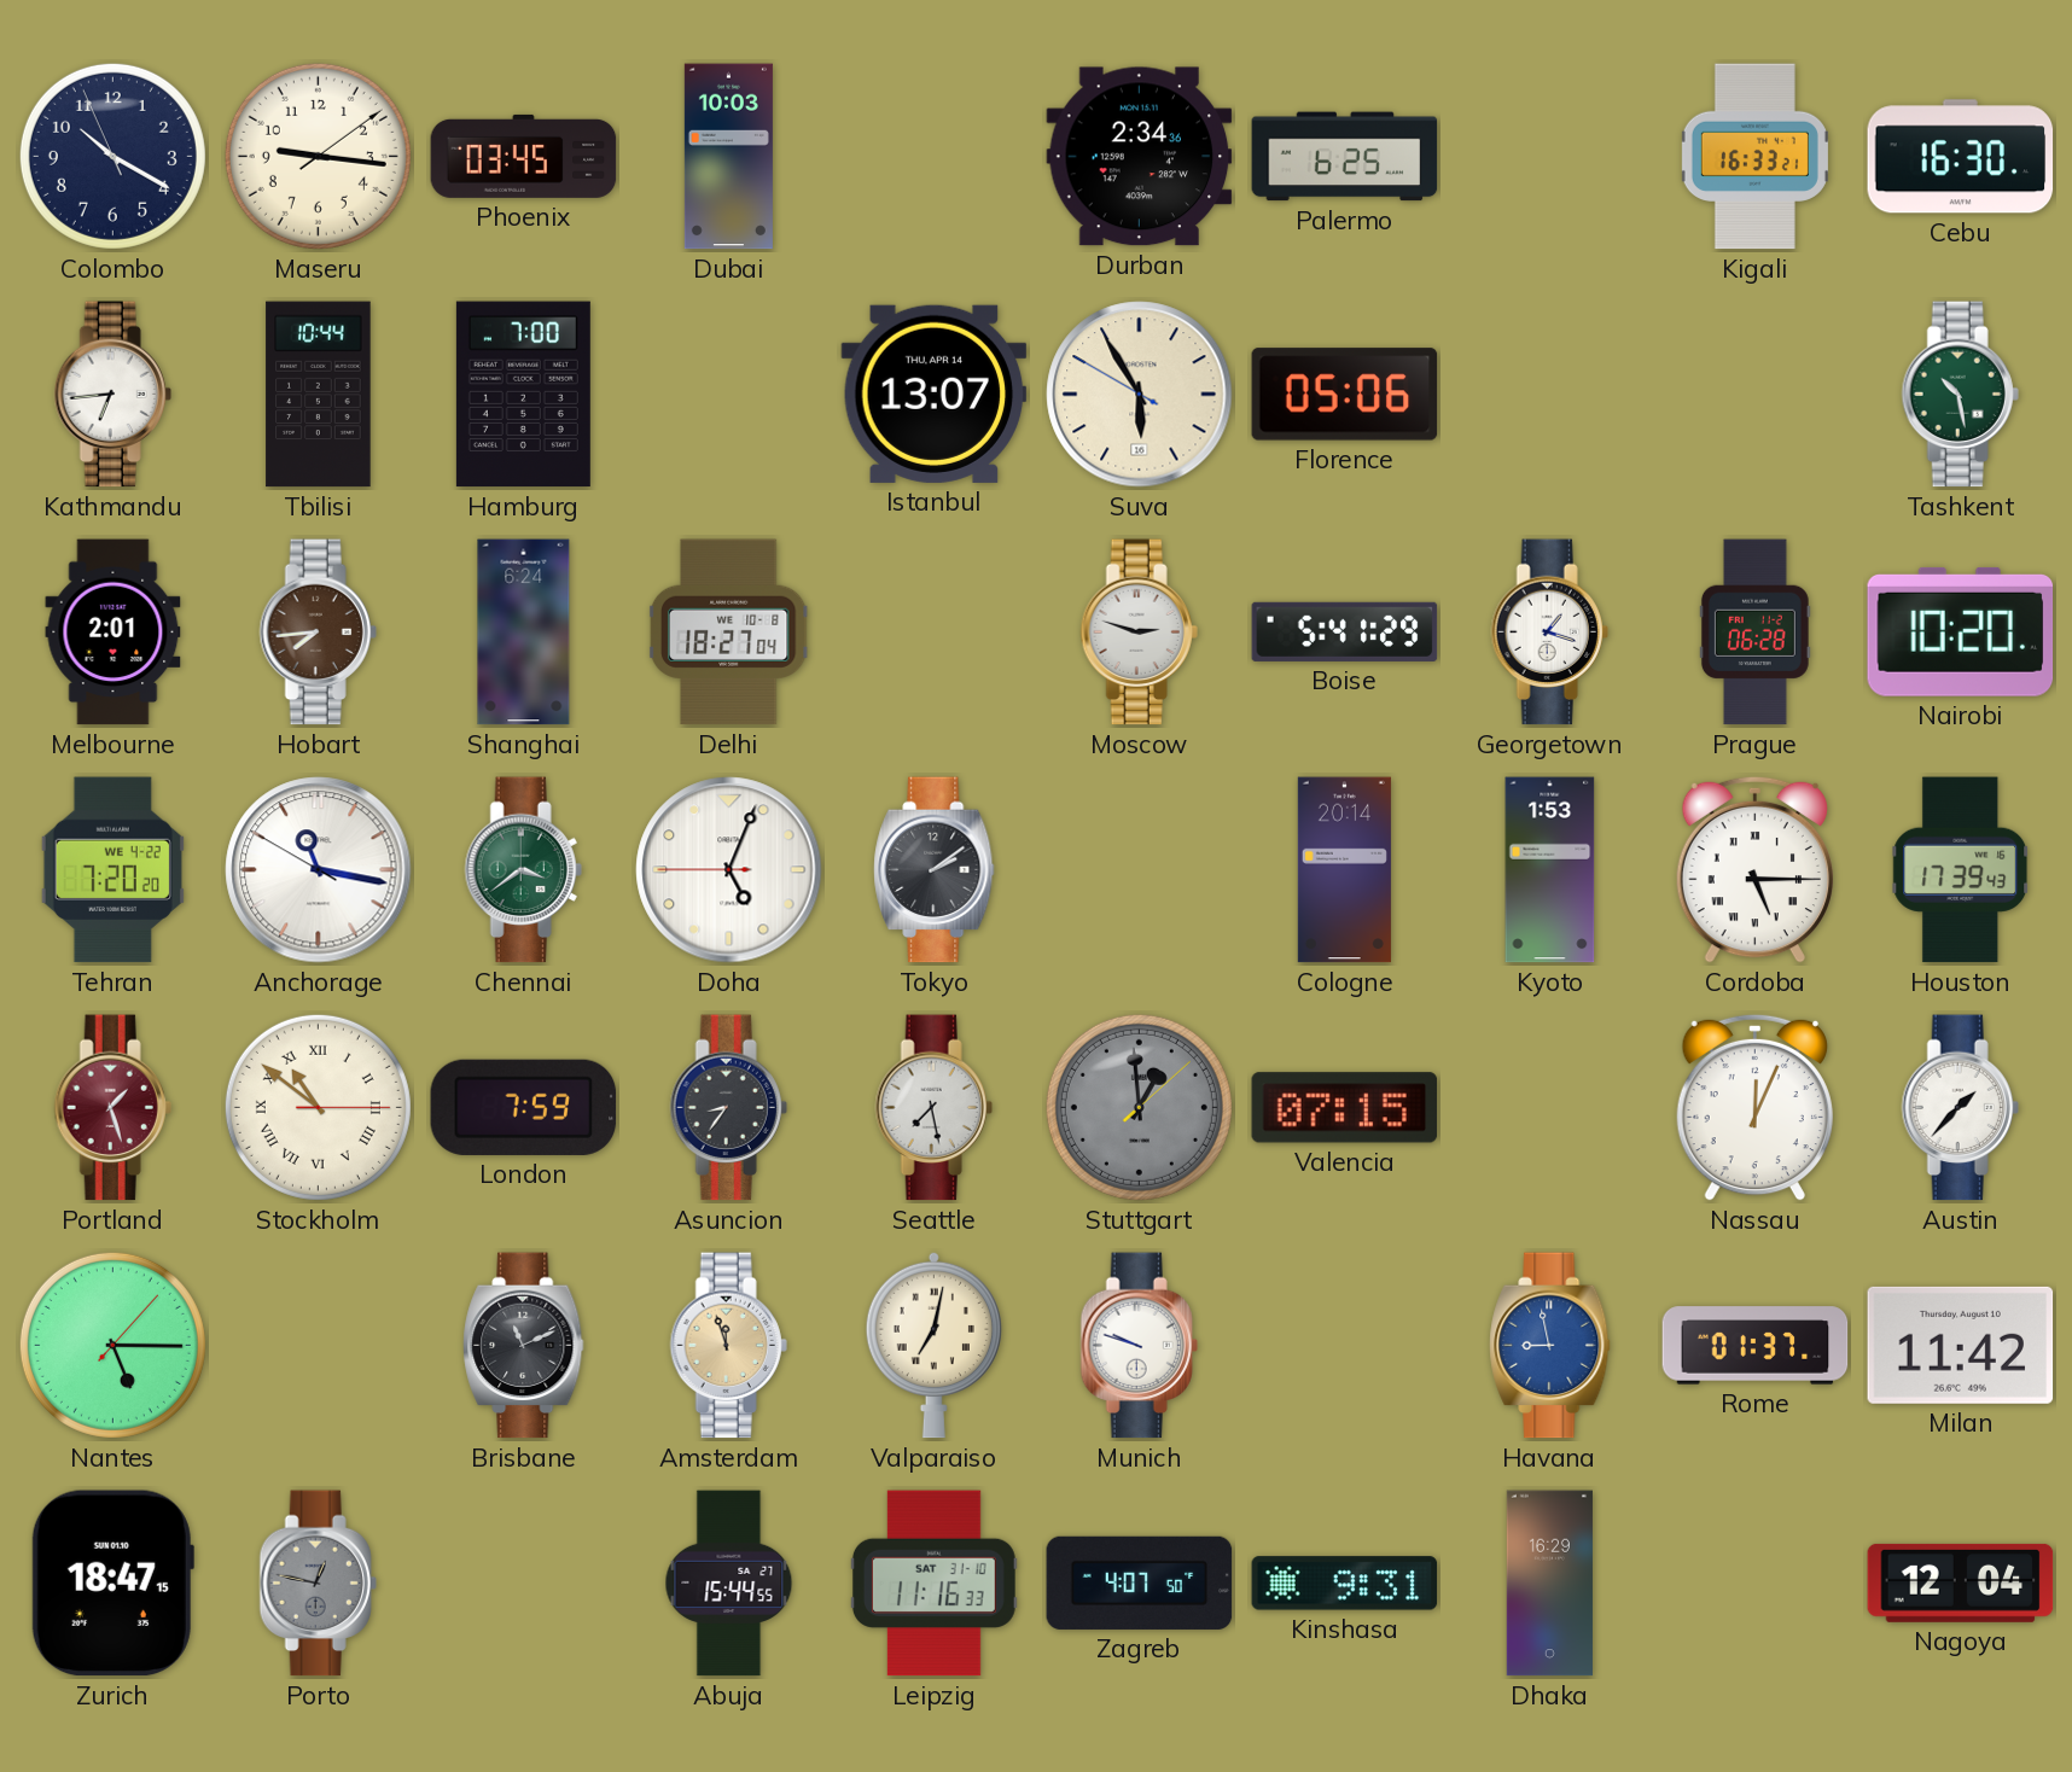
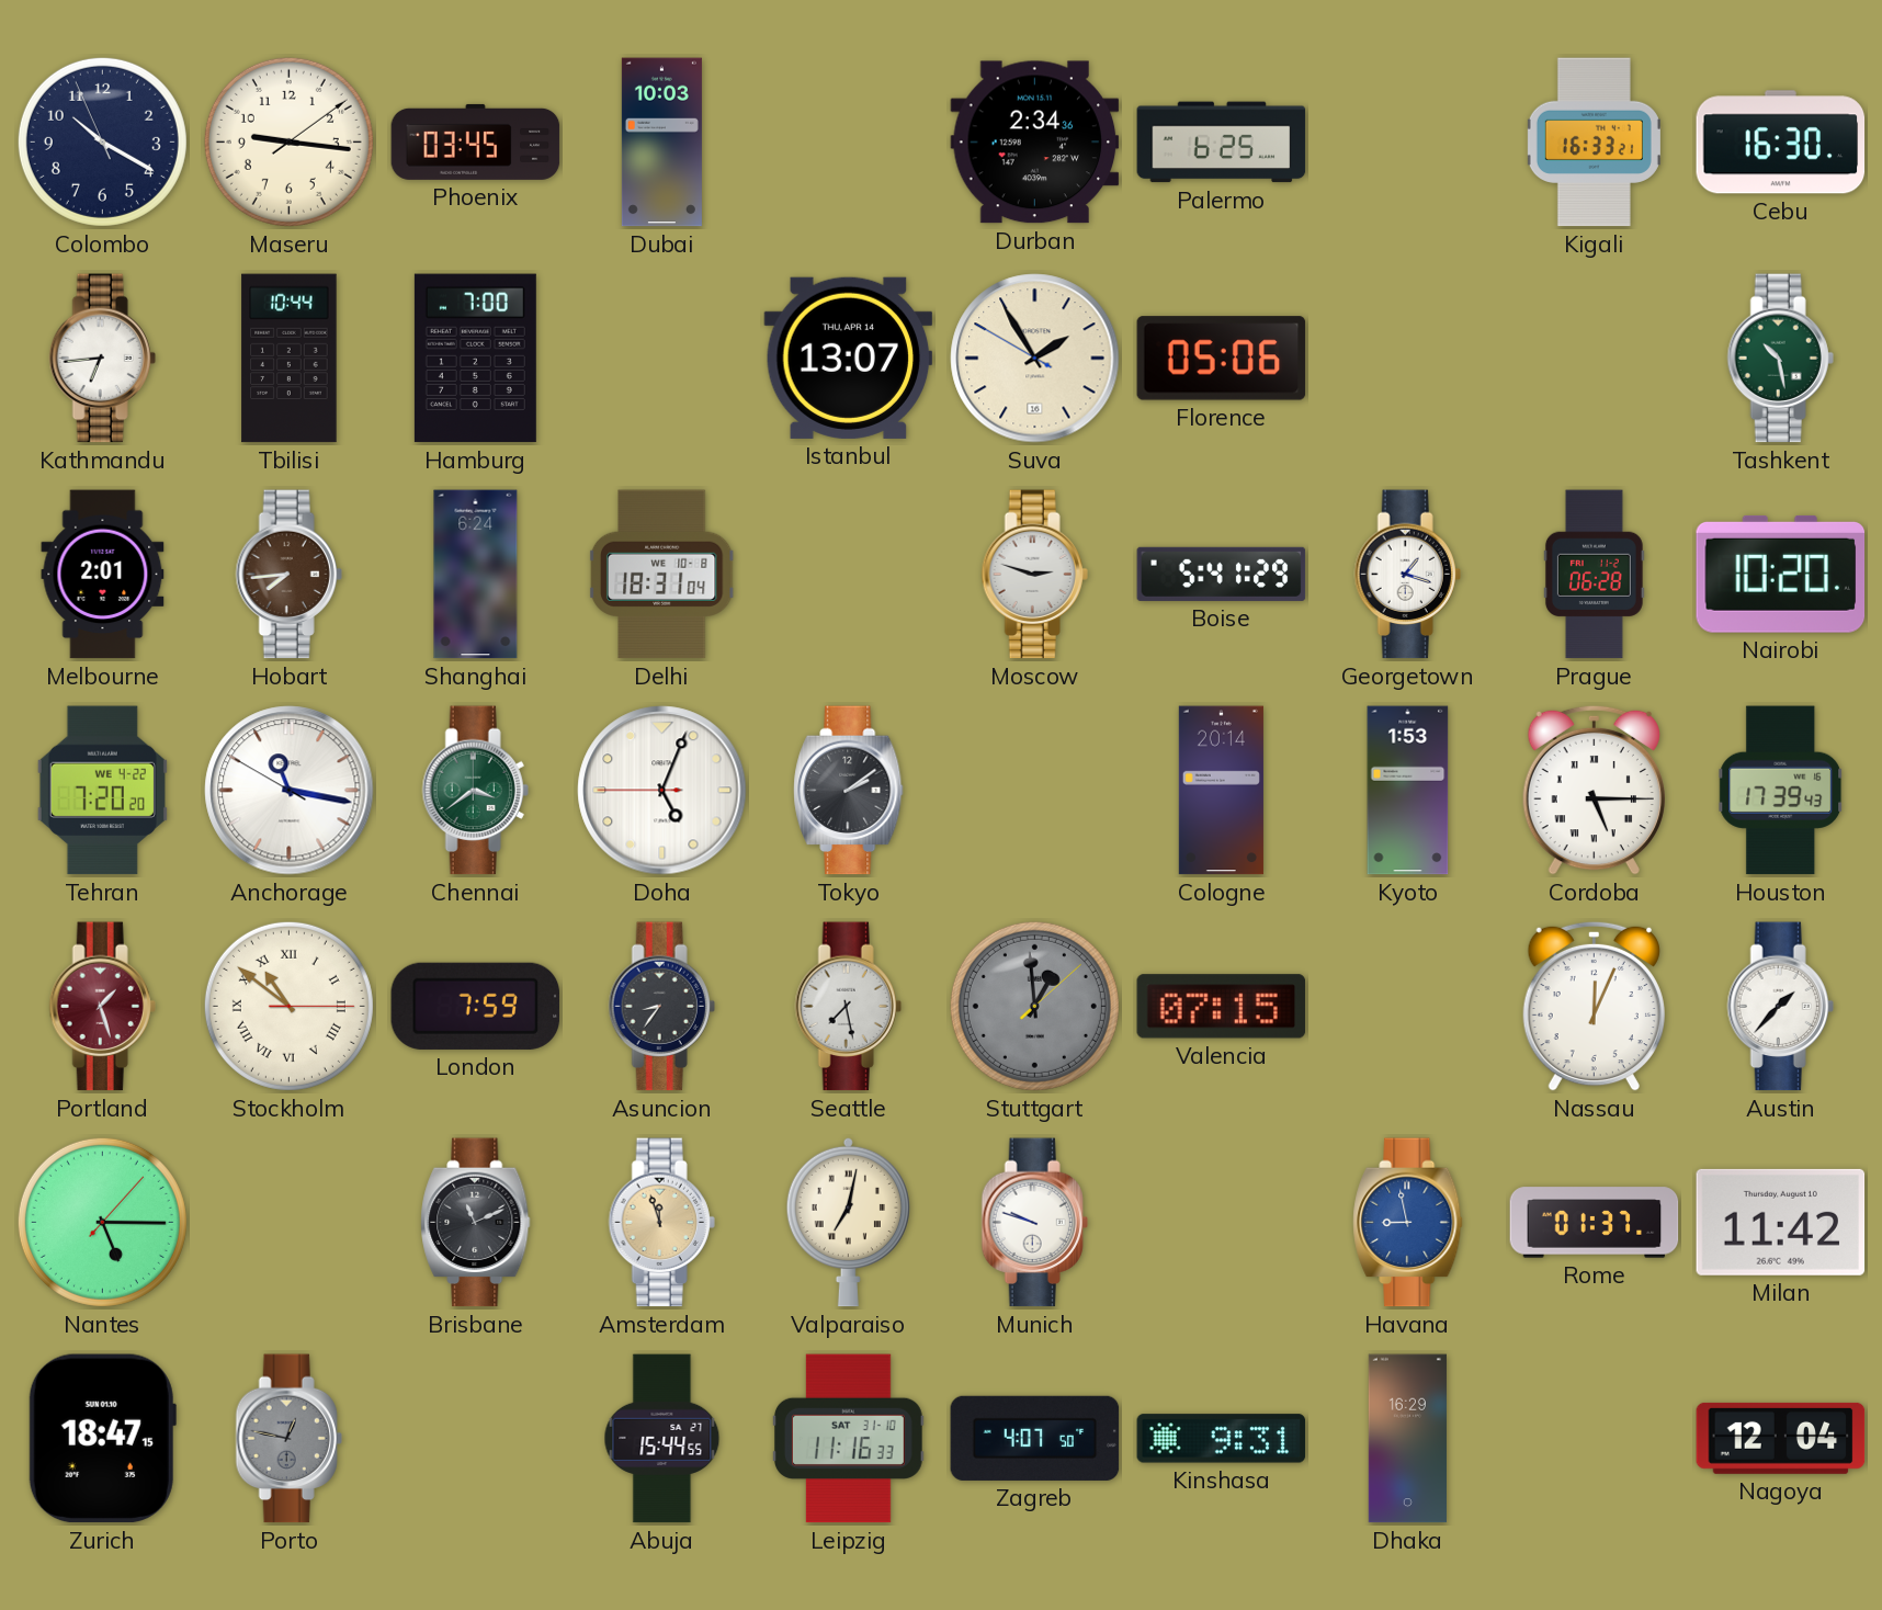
Suva: 5:54 -> 1:54
Delhi: 18:27 -> 18:31
